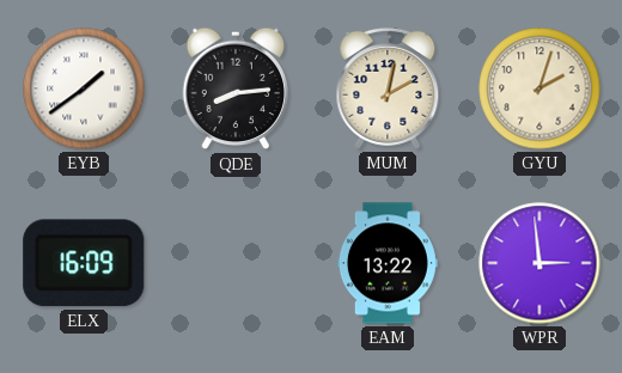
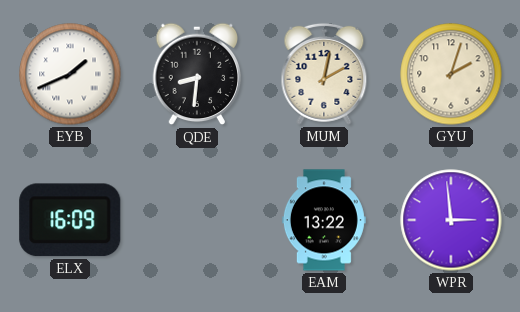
EYB: 1:39 -> 1:41
QDE: 8:14 -> 8:31
